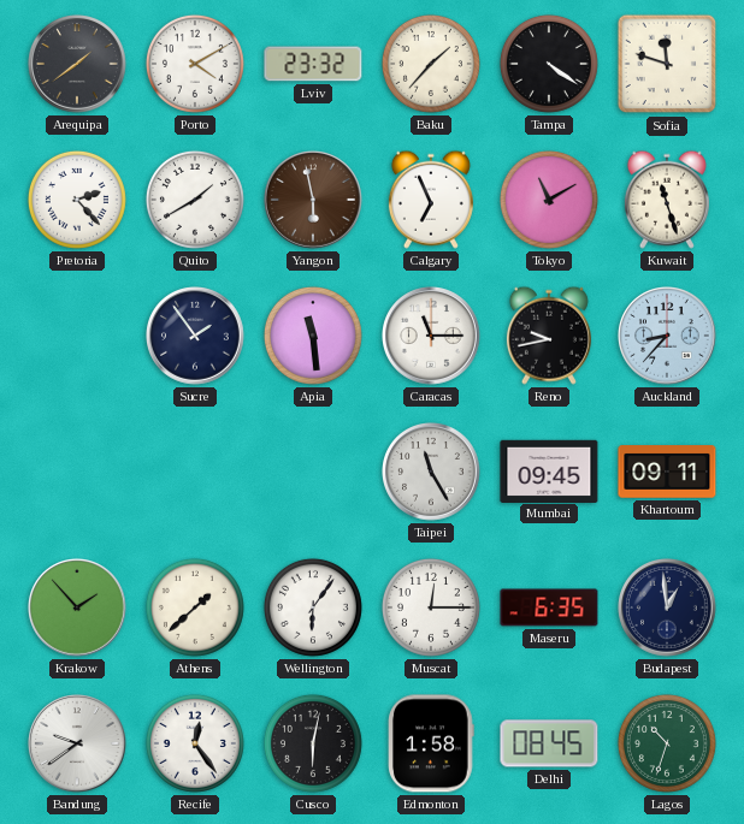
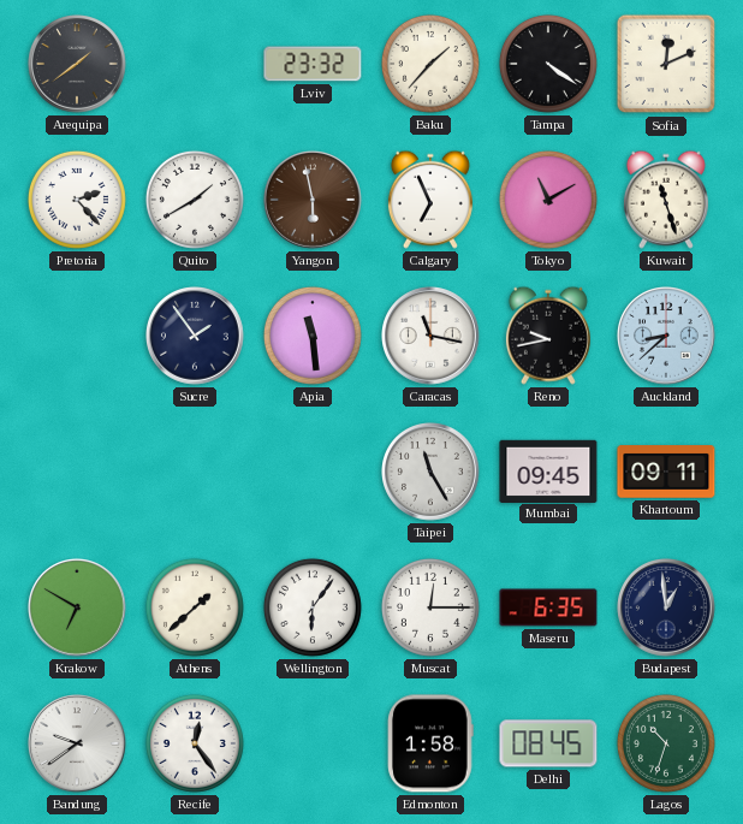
Porto: 4:10 -> none
Sofia: 11:48 -> 12:11
Caracas: 11:15 -> 11:17
Auckland: 8:37 -> 8:38
Krakow: 1:53 -> 6:50
Cusco: 6:02 -> none
